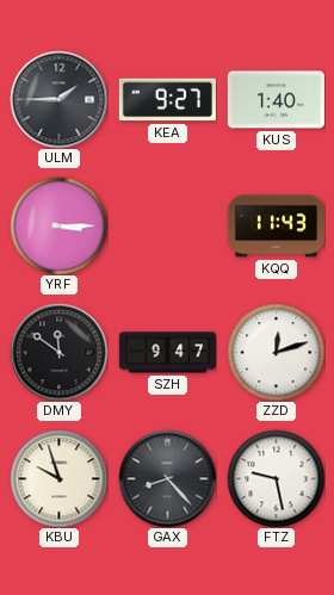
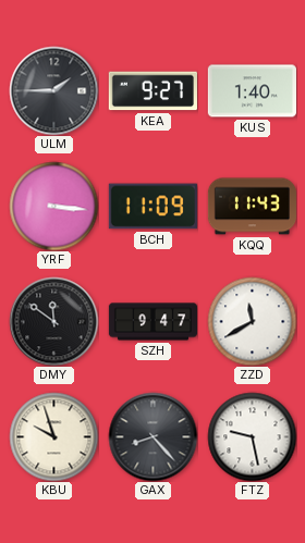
YRF: 3:15 -> 3:16
BCH: none -> 11:09
ZZD: 12:12 -> 11:40
